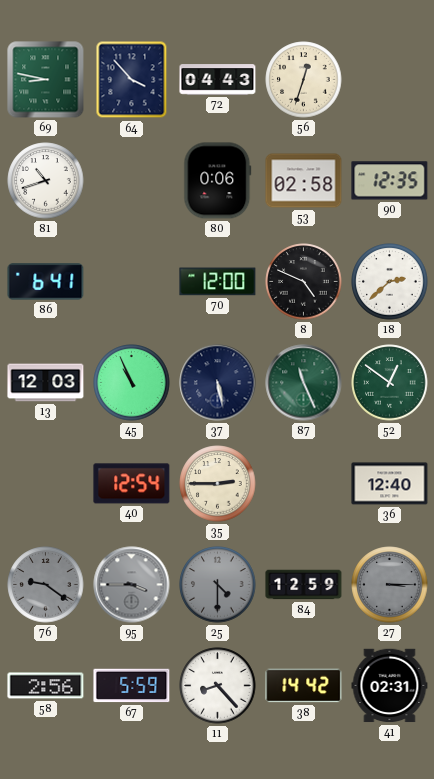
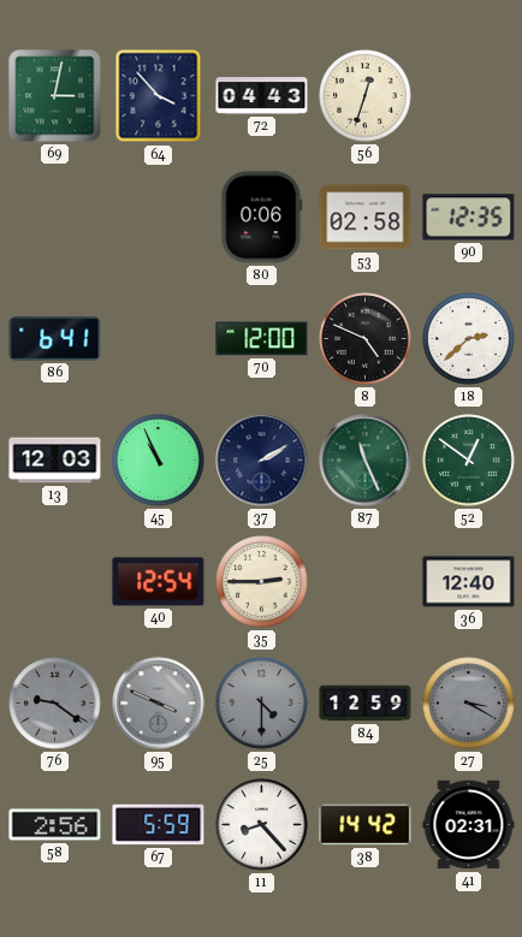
69: 8:47 -> 3:02
81: 10:42 -> none
37: 5:28 -> 2:10
95: 3:45 -> 3:49
27: 3:15 -> 3:20
